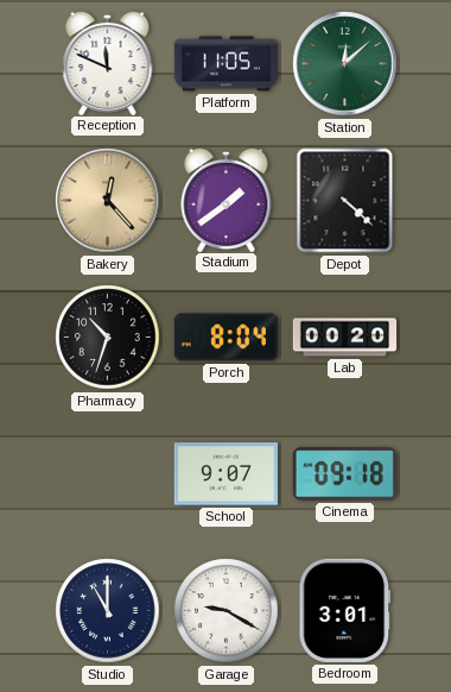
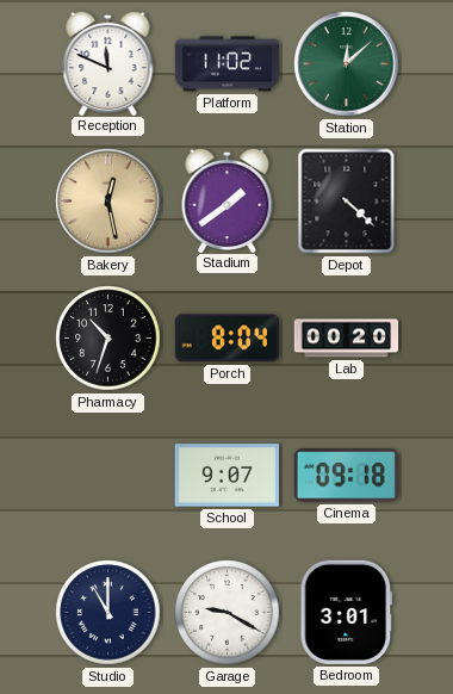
Platform: 11:05 -> 11:02
Bakery: 12:23 -> 12:28
